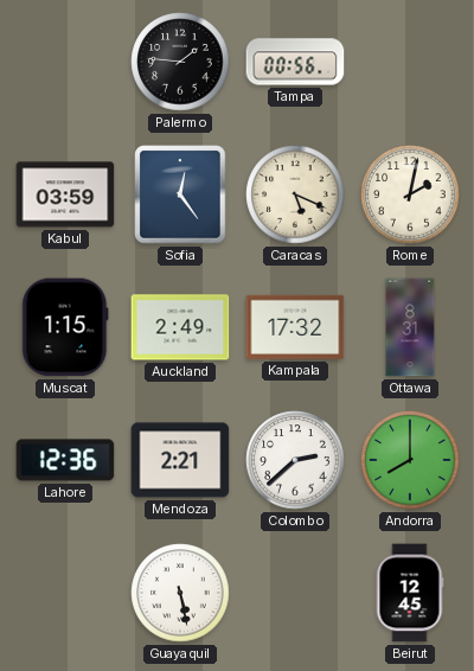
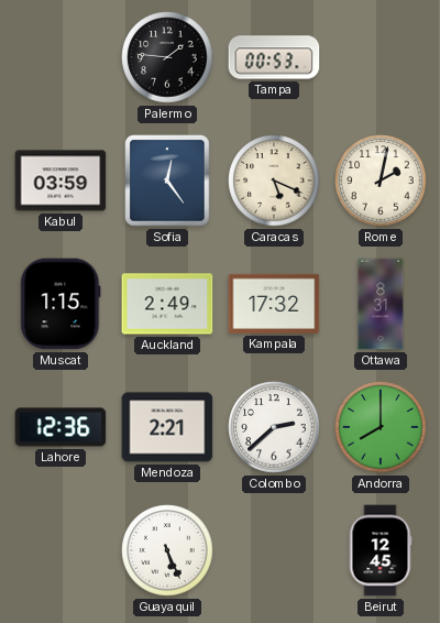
Tampa: 00:56 -> 00:53
Guayaquil: 5:28 -> 5:26
